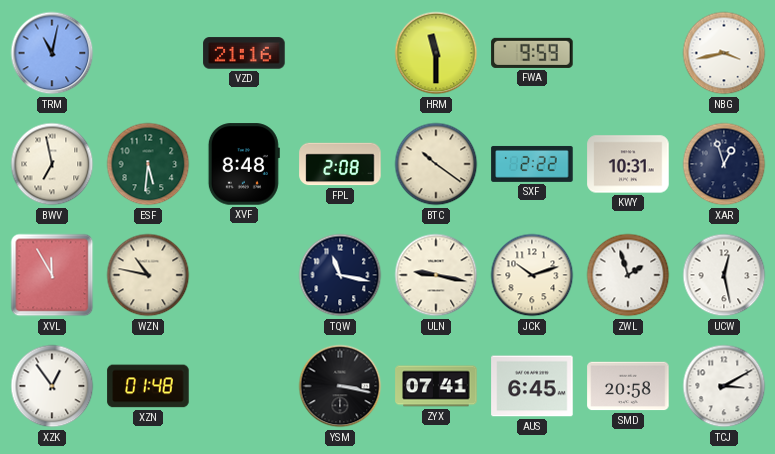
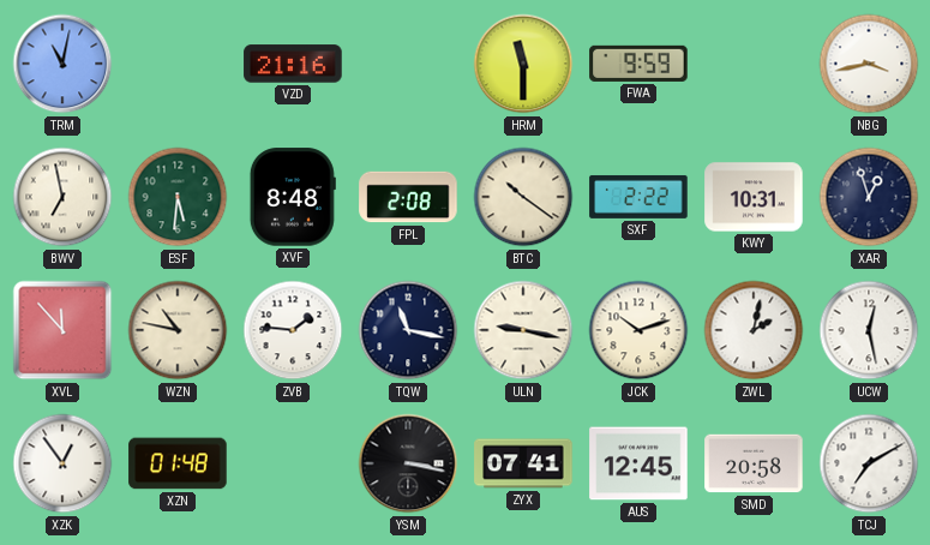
XVL: 11:55 -> 11:53
ZVB: none -> 1:46
ZWL: 1:57 -> 2:02
AUS: 6:45 -> 12:45
TCJ: 3:10 -> 7:10
